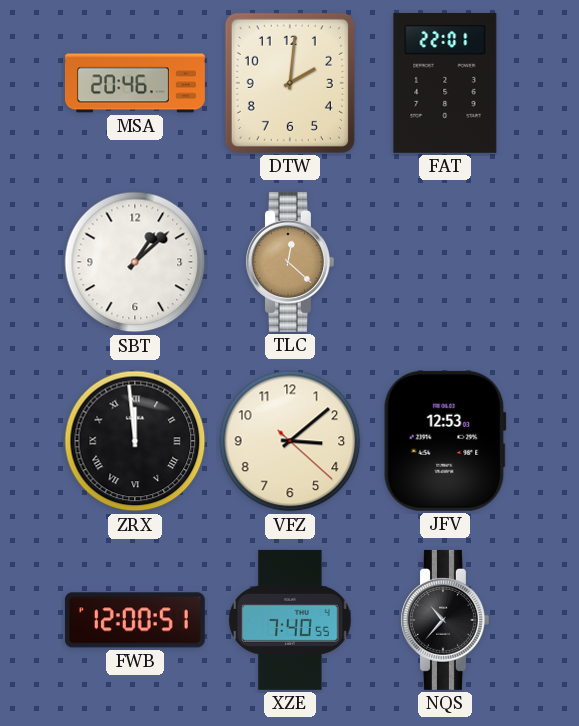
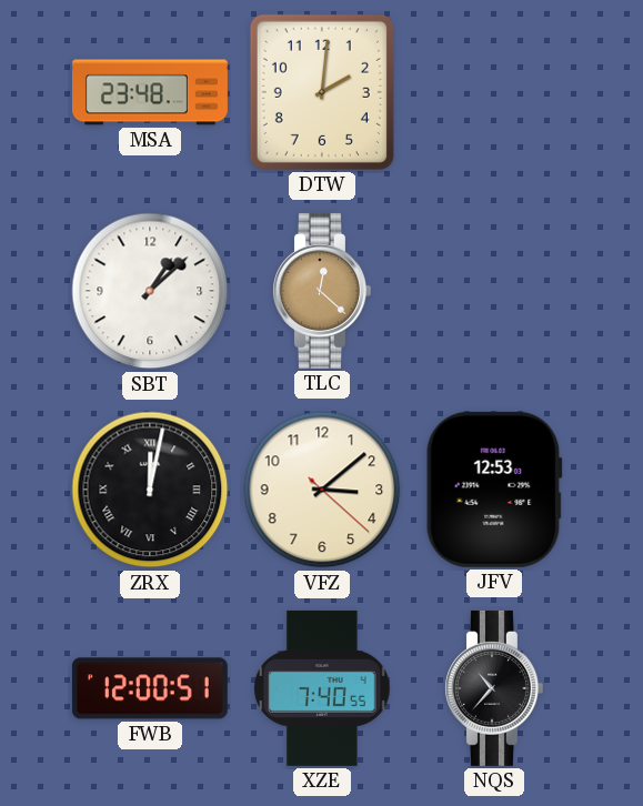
MSA: 20:46 -> 23:48
FAT: 22:01 -> none
ZRX: 11:59 -> 12:02
